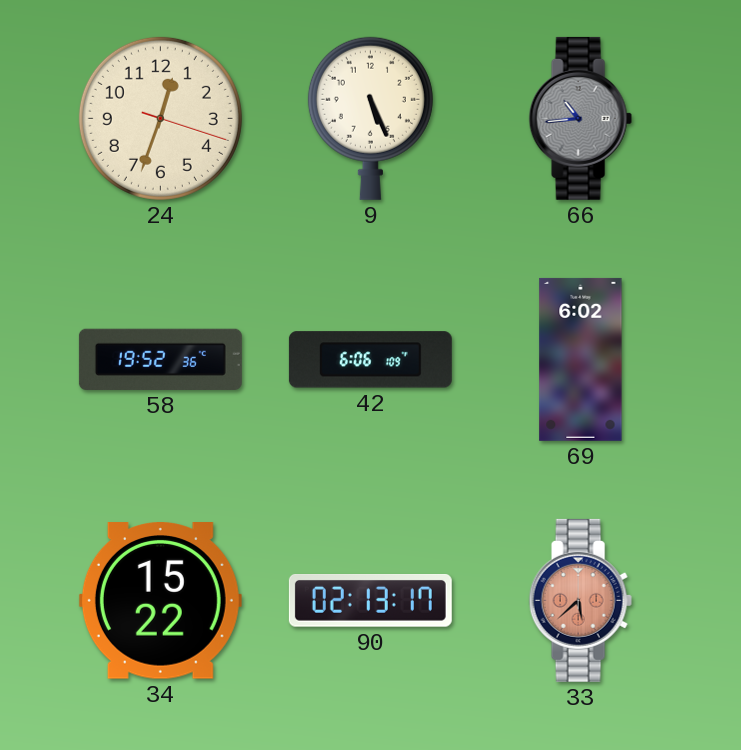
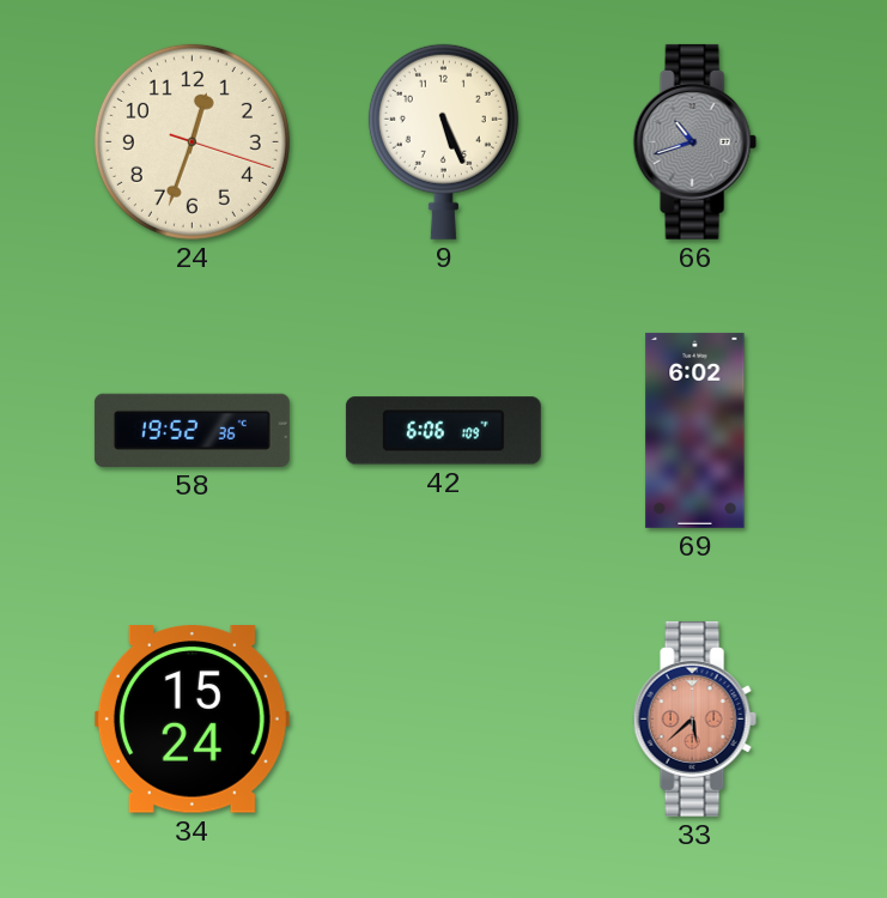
66: 10:44 -> 10:42
34: 15:22 -> 15:24
90: 02:13 -> none
